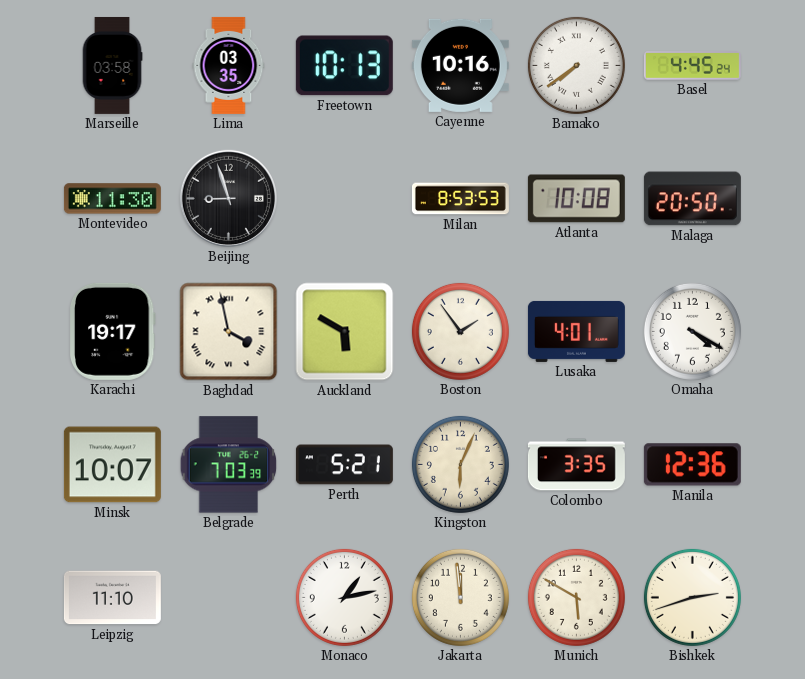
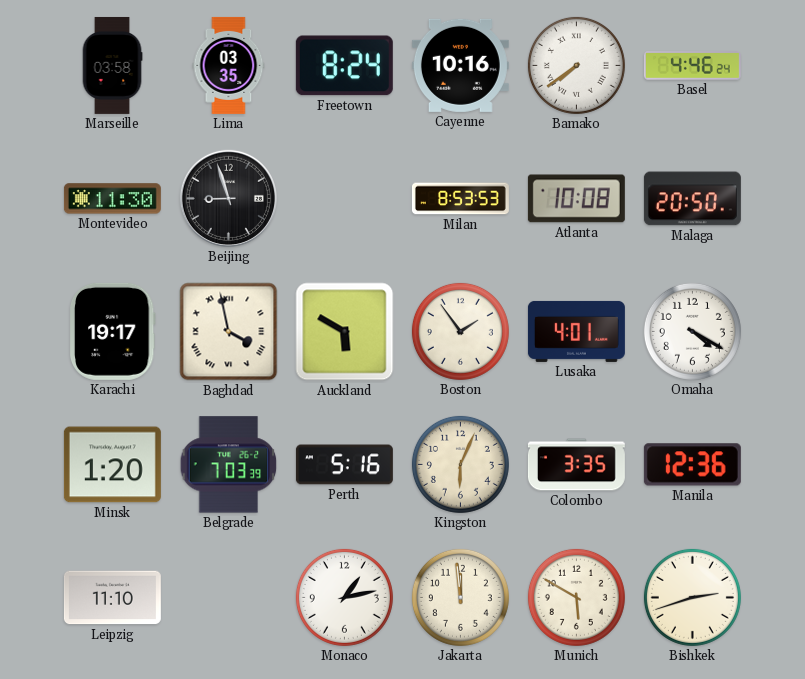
Freetown: 10:13 -> 8:24
Basel: 4:45 -> 4:46
Minsk: 10:07 -> 1:20
Perth: 5:21 -> 5:16
